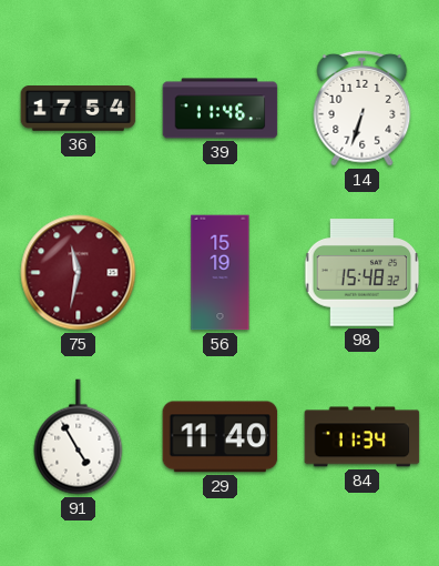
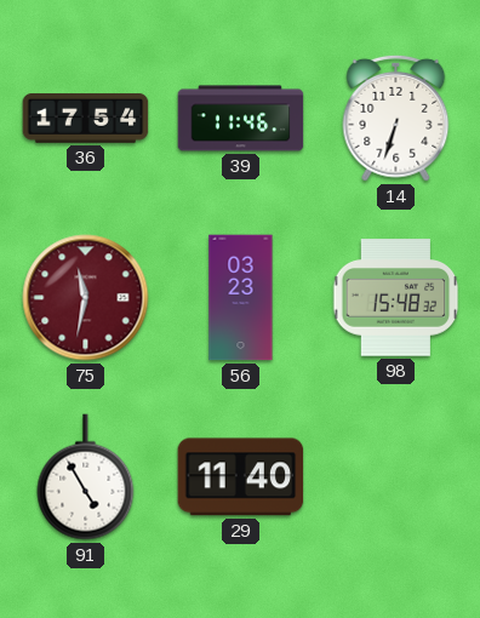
56: 15:19 -> 03:23
84: 11:34 -> none
